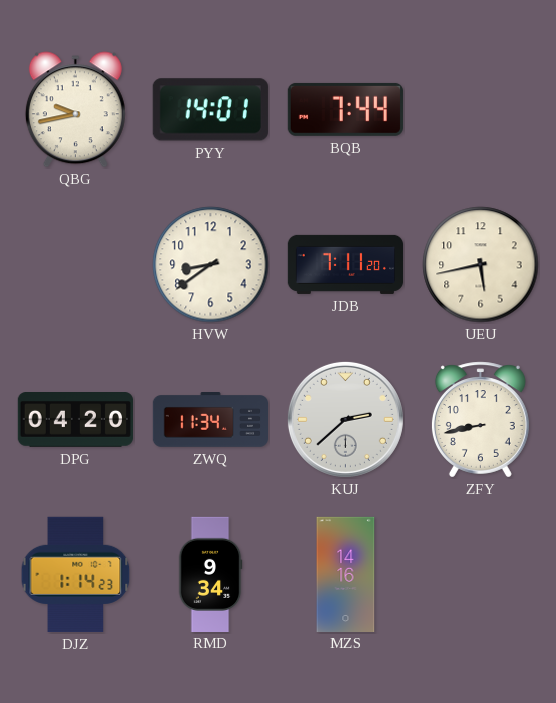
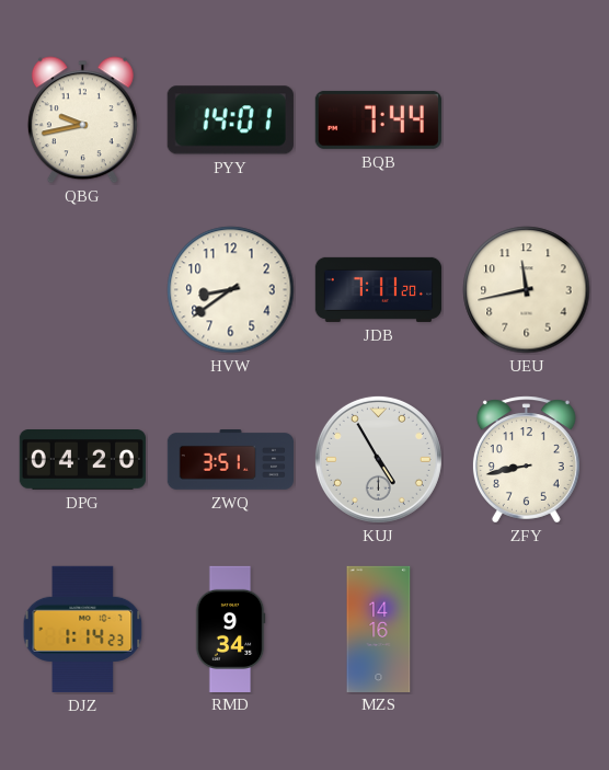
UEU: 5:43 -> 11:43
ZWQ: 11:34 -> 3:51
KUJ: 2:38 -> 4:55
